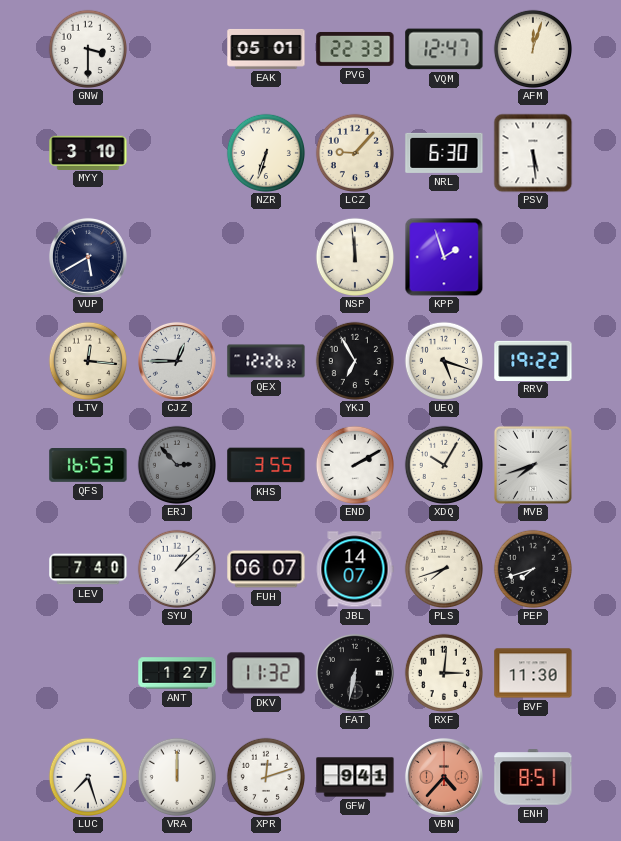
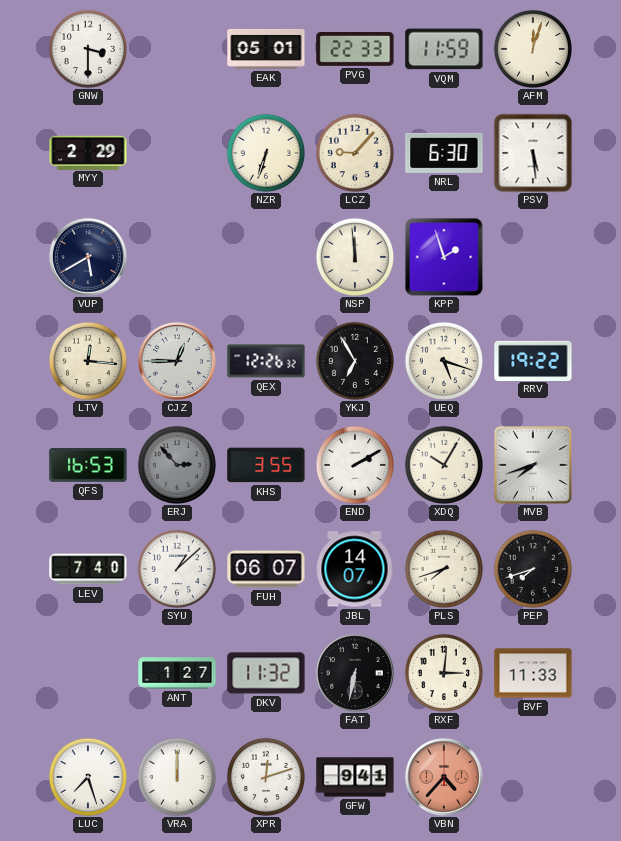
VQM: 12:47 -> 11:59
MYY: 3:10 -> 2:29
BVF: 11:30 -> 11:33
ENH: 8:51 -> none
